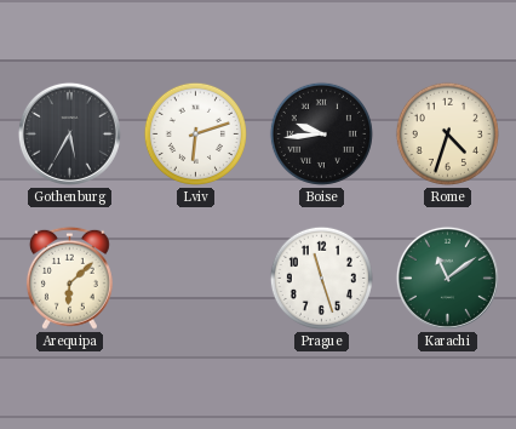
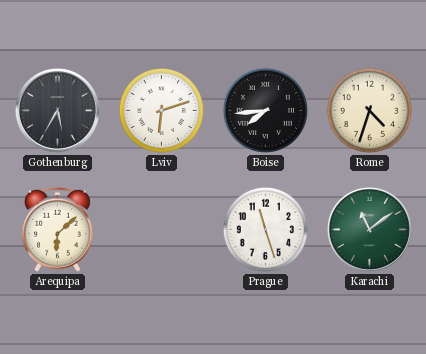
Boise: 9:44 -> 7:44
